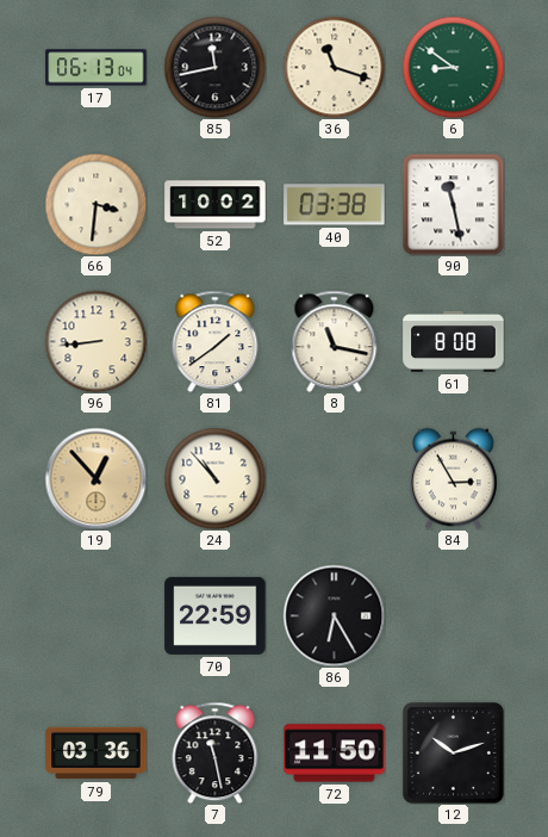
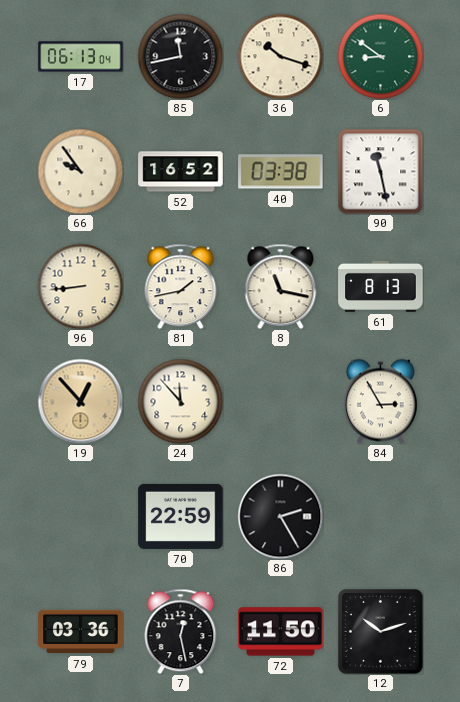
36: 11:18 -> 10:18
66: 3:31 -> 9:54
52: 10:02 -> 16:52
81: 1:39 -> 1:43
61: 8:08 -> 8:13
24: 10:53 -> 11:53
86: 6:25 -> 2:25
7: 11:28 -> 12:28
